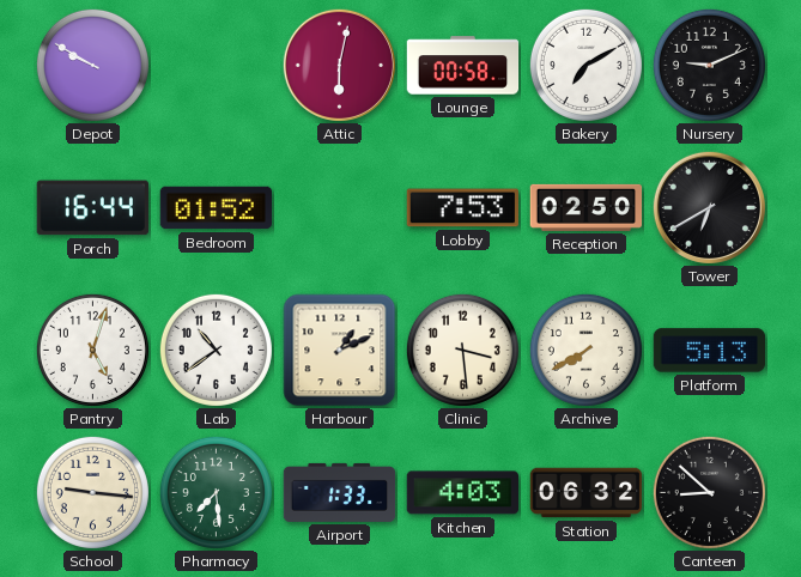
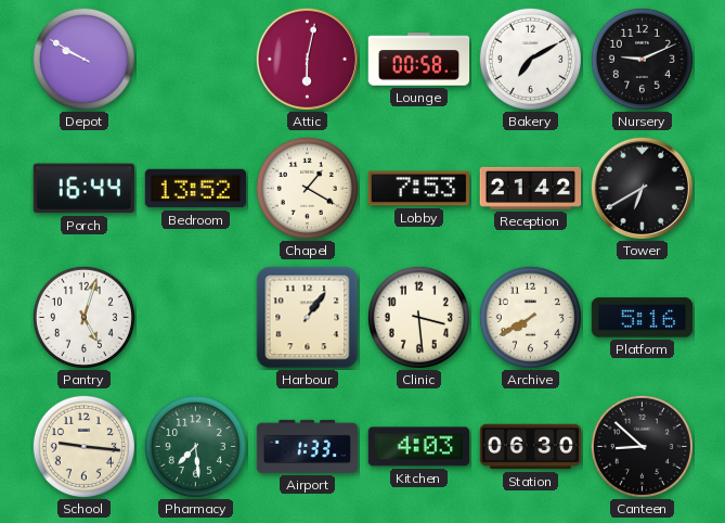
Bedroom: 01:52 -> 13:52
Chapel: none -> 1:20
Reception: 02:50 -> 21:42
Lab: 10:39 -> none
Harbour: 1:11 -> 1:06
Platform: 5:13 -> 5:16
Station: 06:32 -> 06:30
